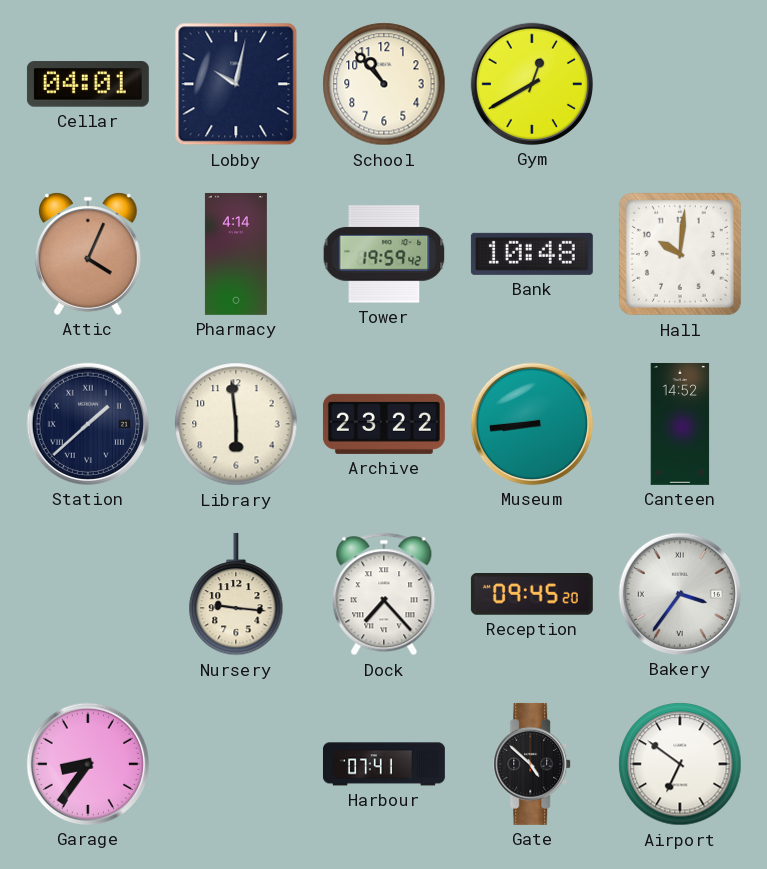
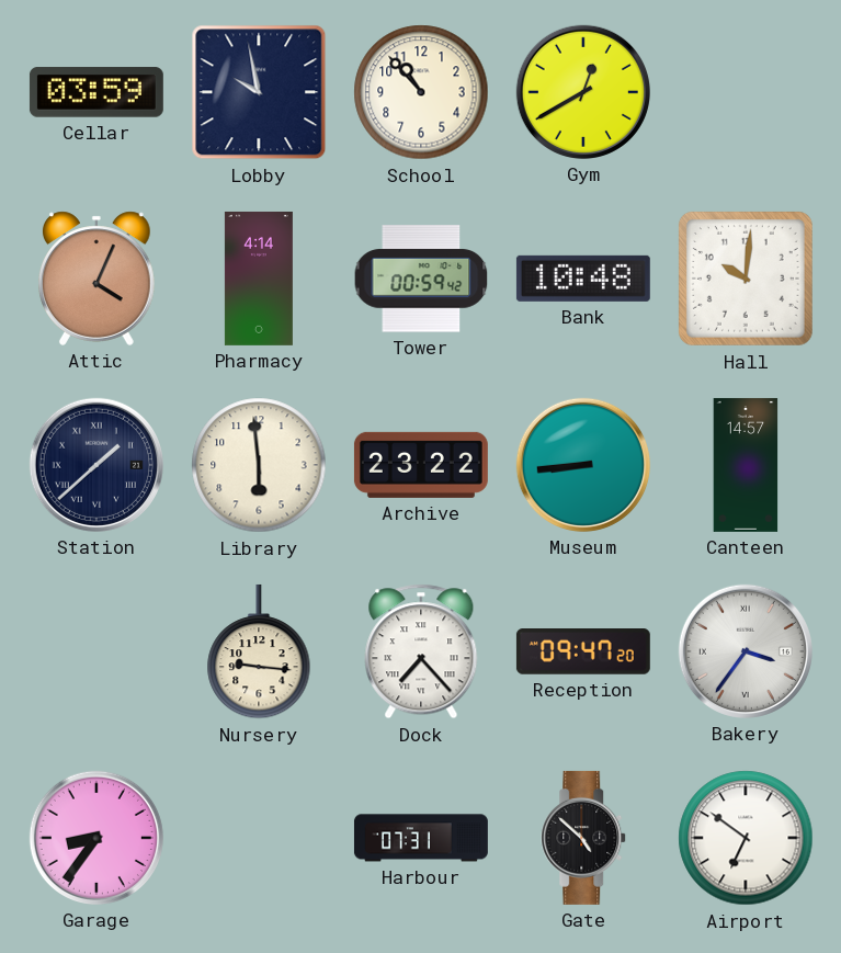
Cellar: 04:01 -> 03:59
Lobby: 10:02 -> 9:58
Tower: 19:59 -> 00:59
Canteen: 14:52 -> 14:57
Reception: 09:45 -> 09:47
Harbour: 07:41 -> 07:31
